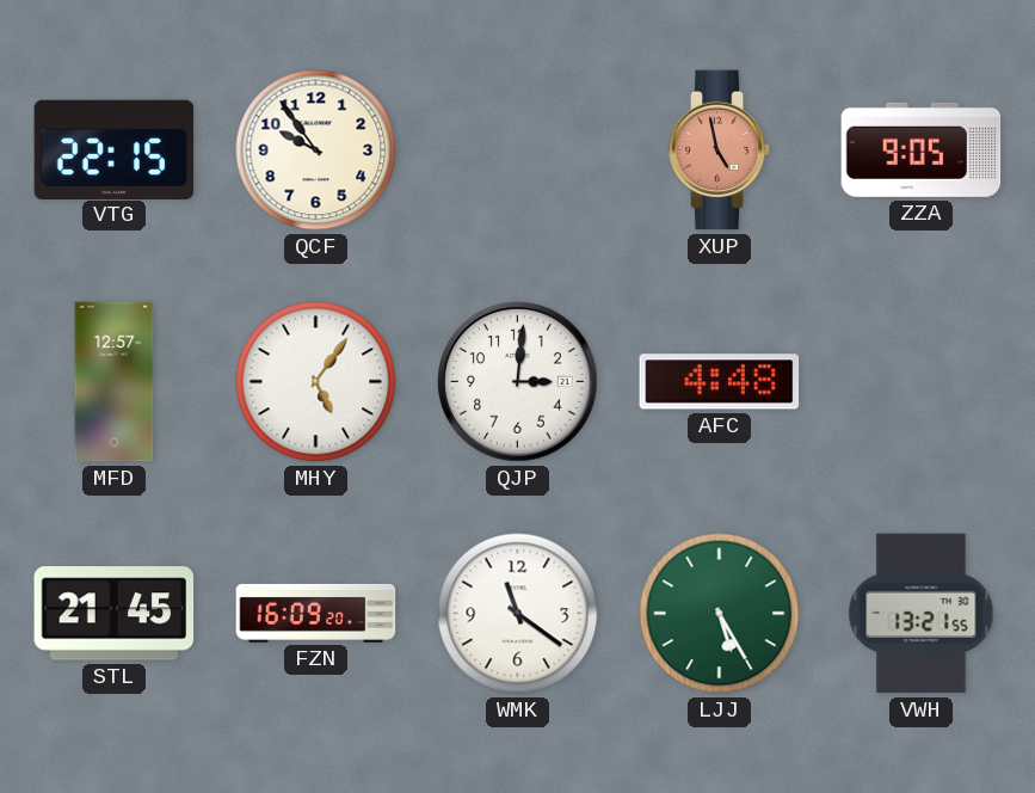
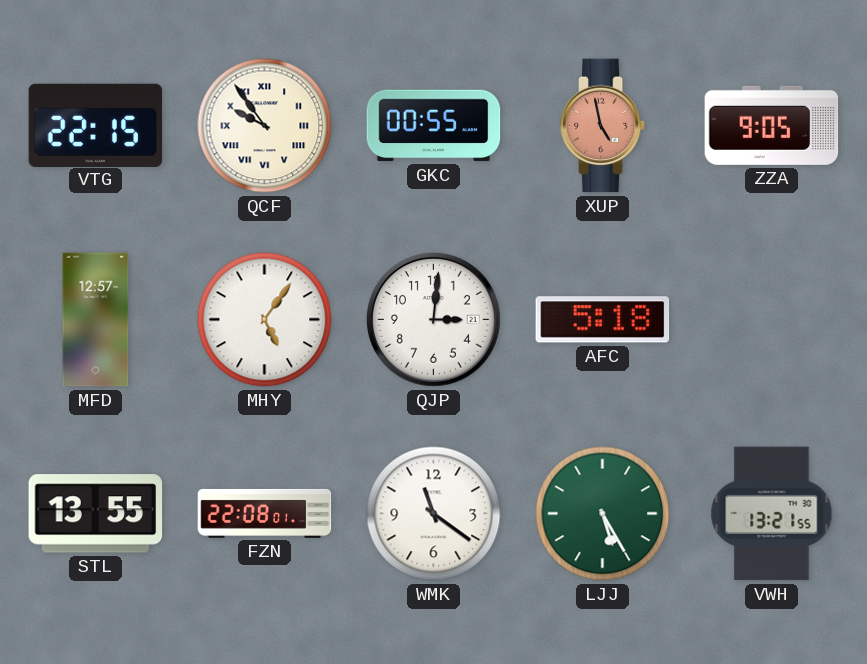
QCF numerals: Arabic -> Roman
GKC: none -> 00:55
AFC: 4:48 -> 5:18
STL: 21:45 -> 13:55
FZN: 16:09 -> 22:08
